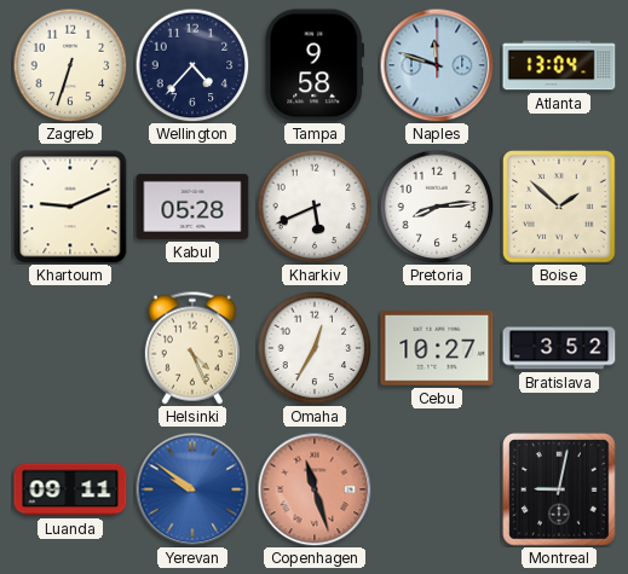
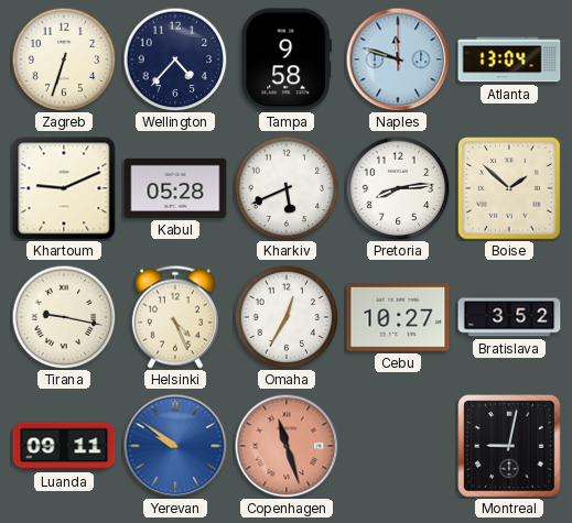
Tirana: none -> 9:17
